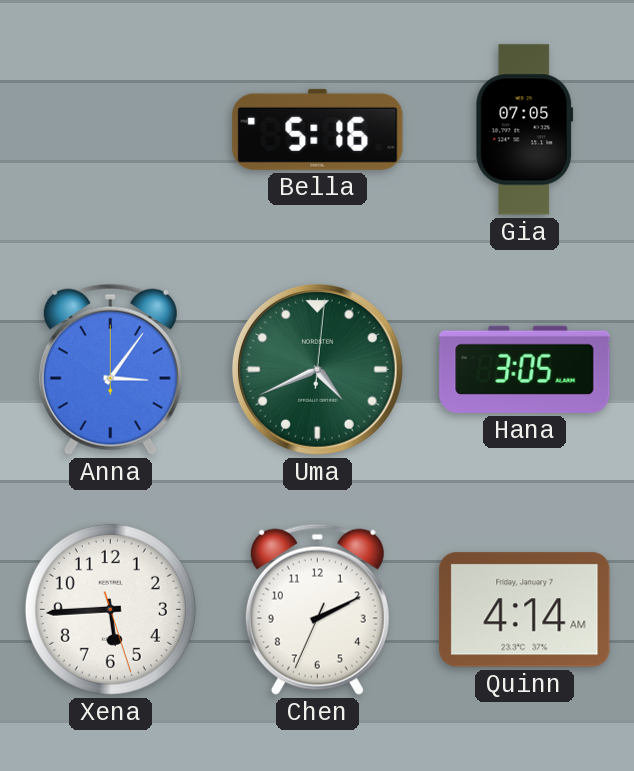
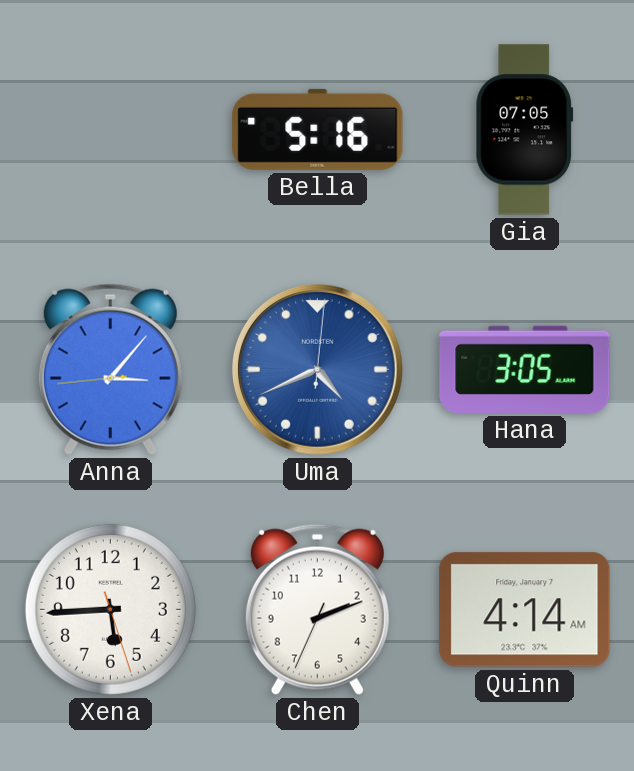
Anna: 3:06:00 -> 3:06:44
Uma dial: green -> blue
Chen: 2:10 -> 2:11
